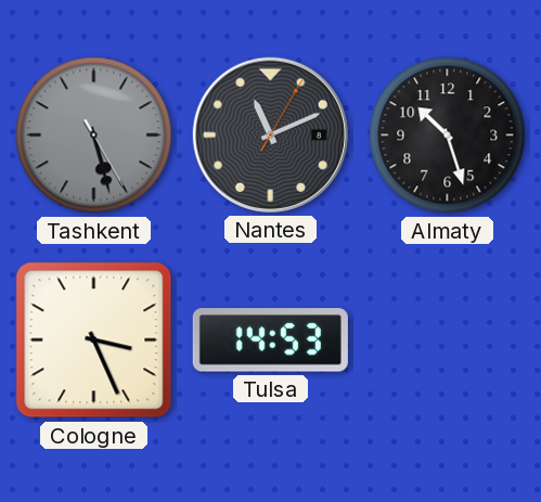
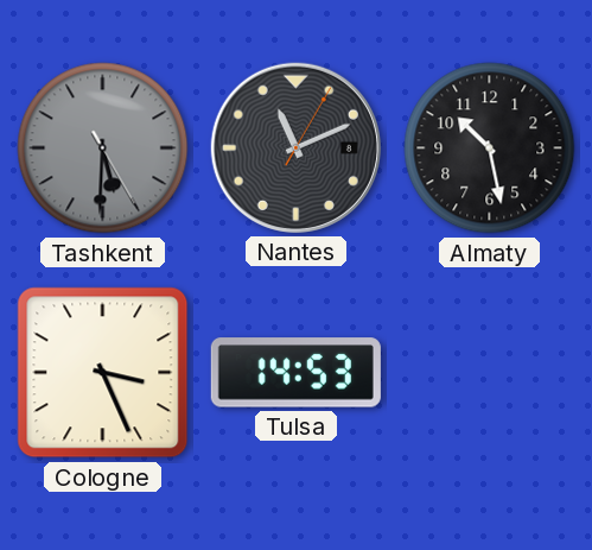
Tashkent: 5:27 -> 5:30
Almaty: 10:27 -> 10:28
